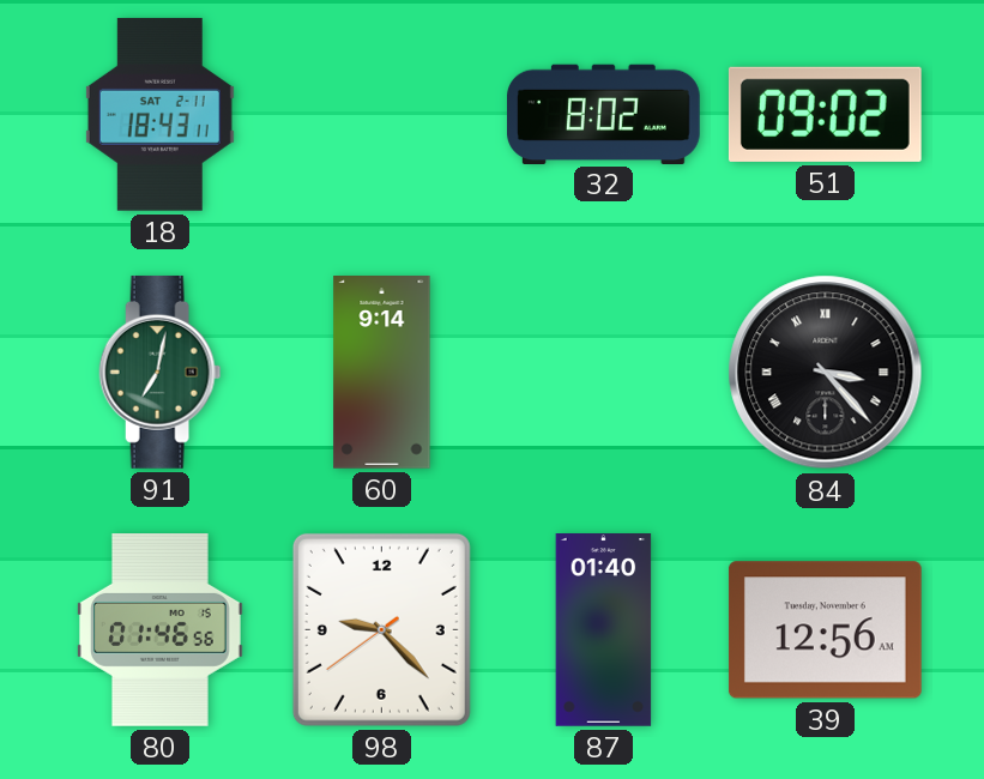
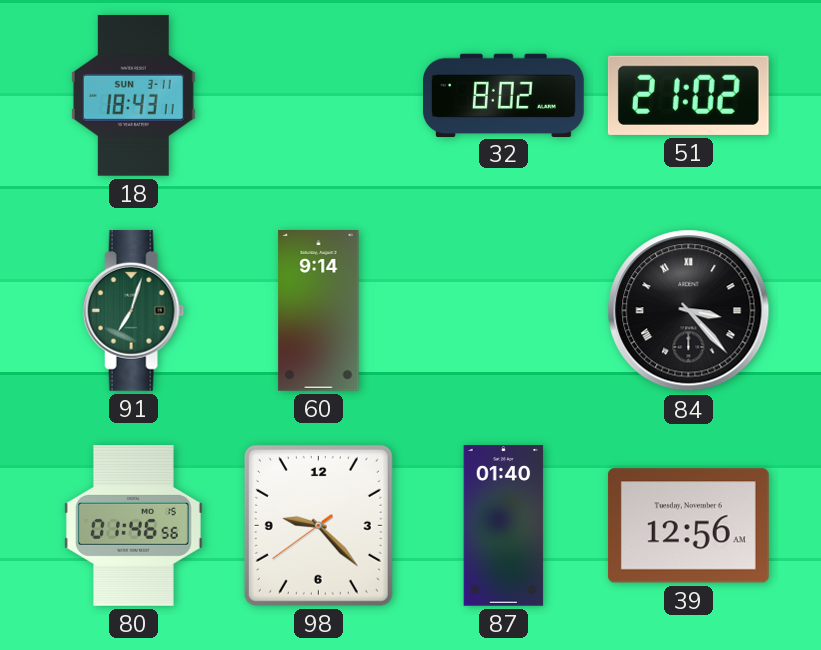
18 date: SAT 2-11 -> SUN 3-11
51: 09:02 -> 21:02
91: 7:02 -> 7:03
